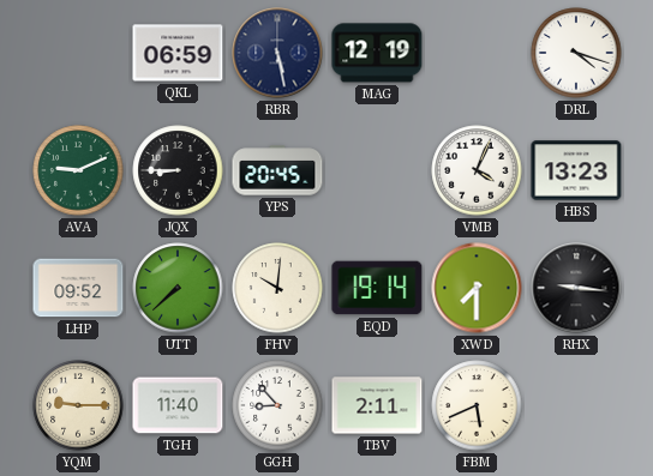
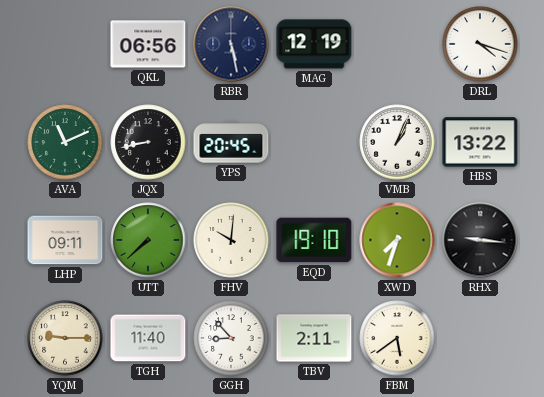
QKL: 06:59 -> 06:56
AVA: 9:11 -> 11:11
JQX: 8:45 -> 8:43
VMB: 4:04 -> 1:04
HBS: 13:23 -> 13:22
LHP: 09:52 -> 09:11
EQD: 19:14 -> 19:10
XWD: 7:30 -> 7:33
FBM: 5:41 -> 5:39
